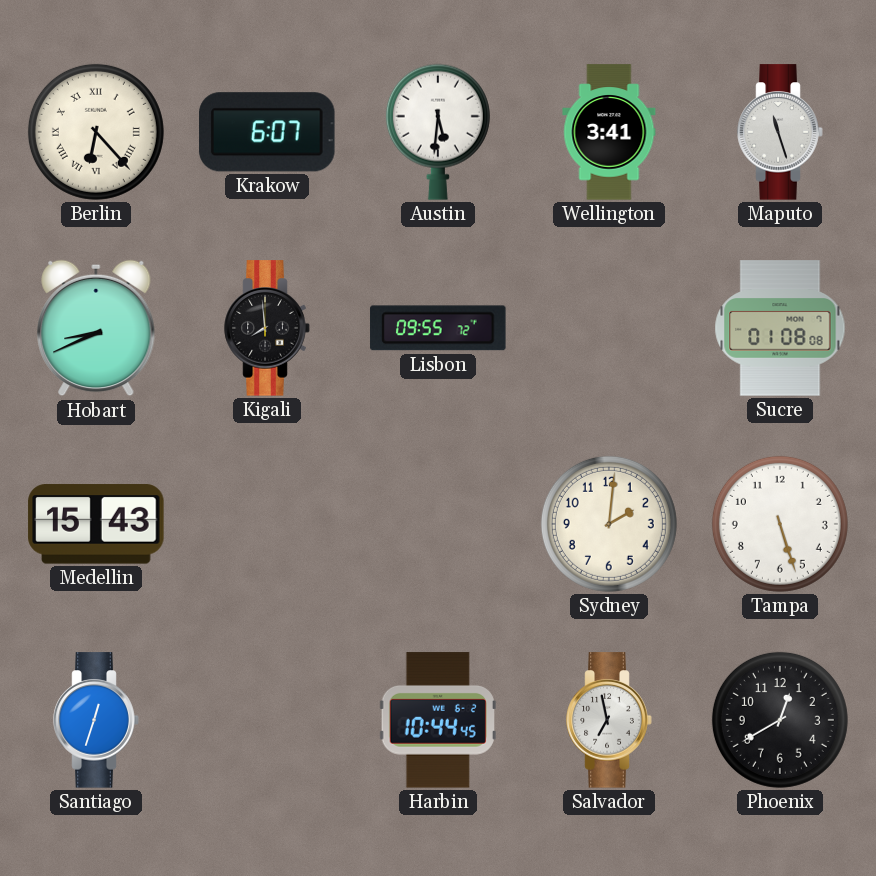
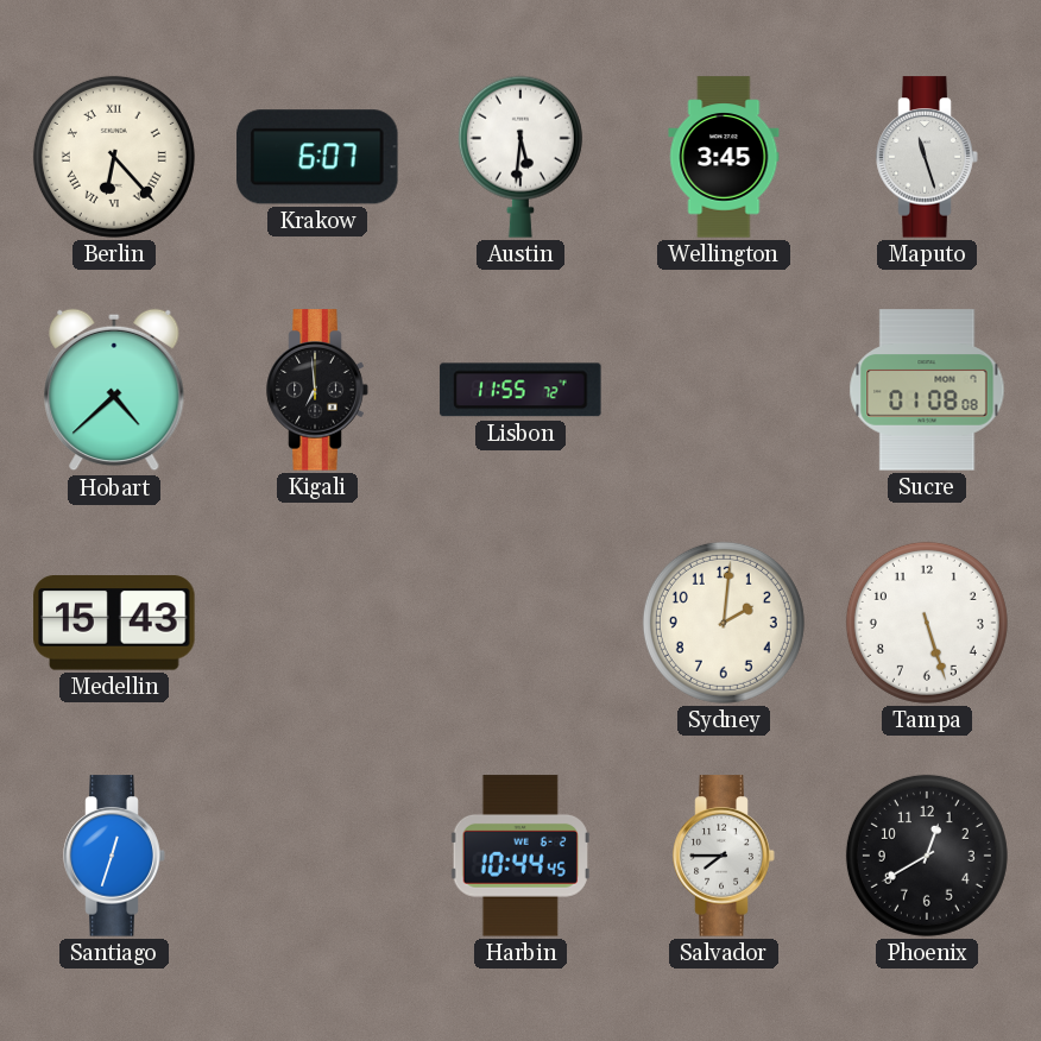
Wellington: 3:41 -> 3:45
Hobart: 8:41 -> 4:38
Kigali: 7:59 -> 6:59
Lisbon: 09:55 -> 11:55
Salvador: 6:58 -> 7:45
